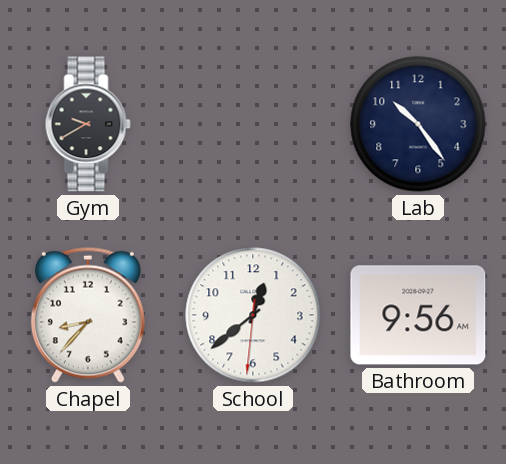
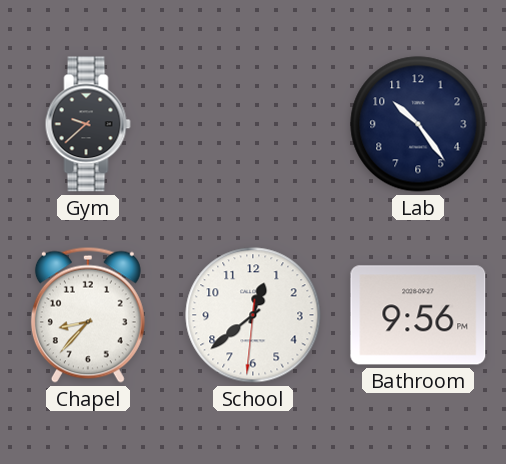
Gym: 9:40 -> 9:38
Bathroom: 9:56 AM -> 9:56 PM
